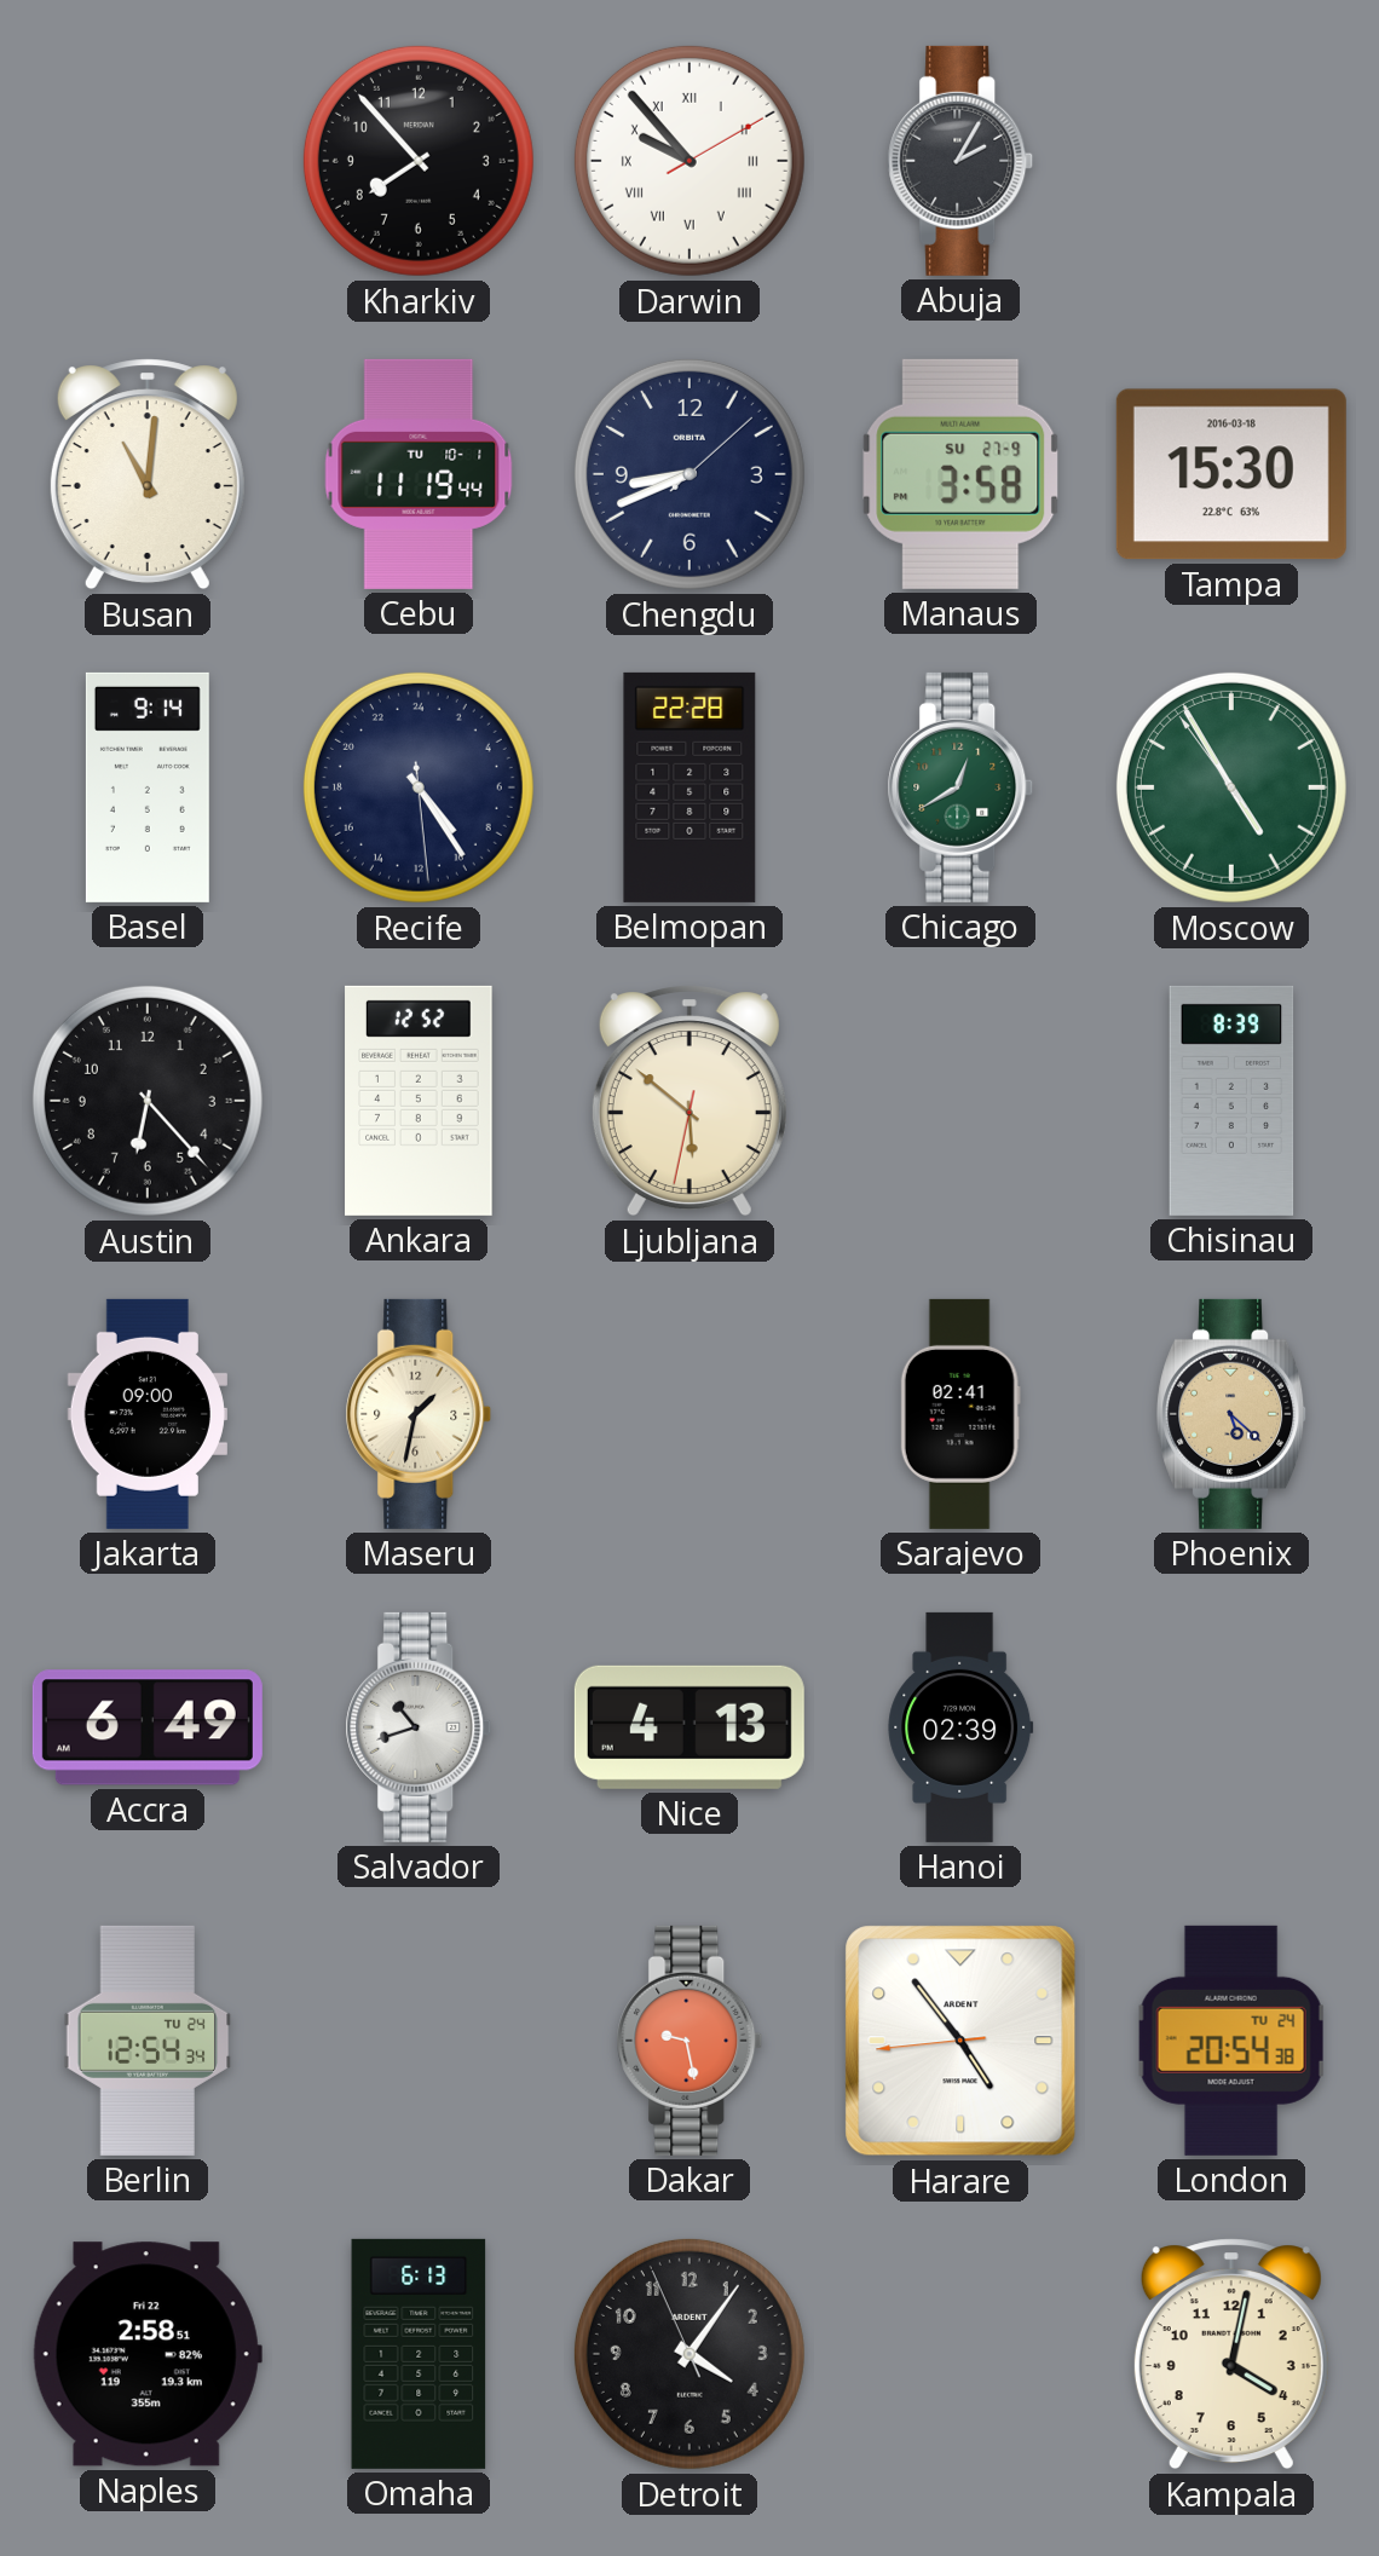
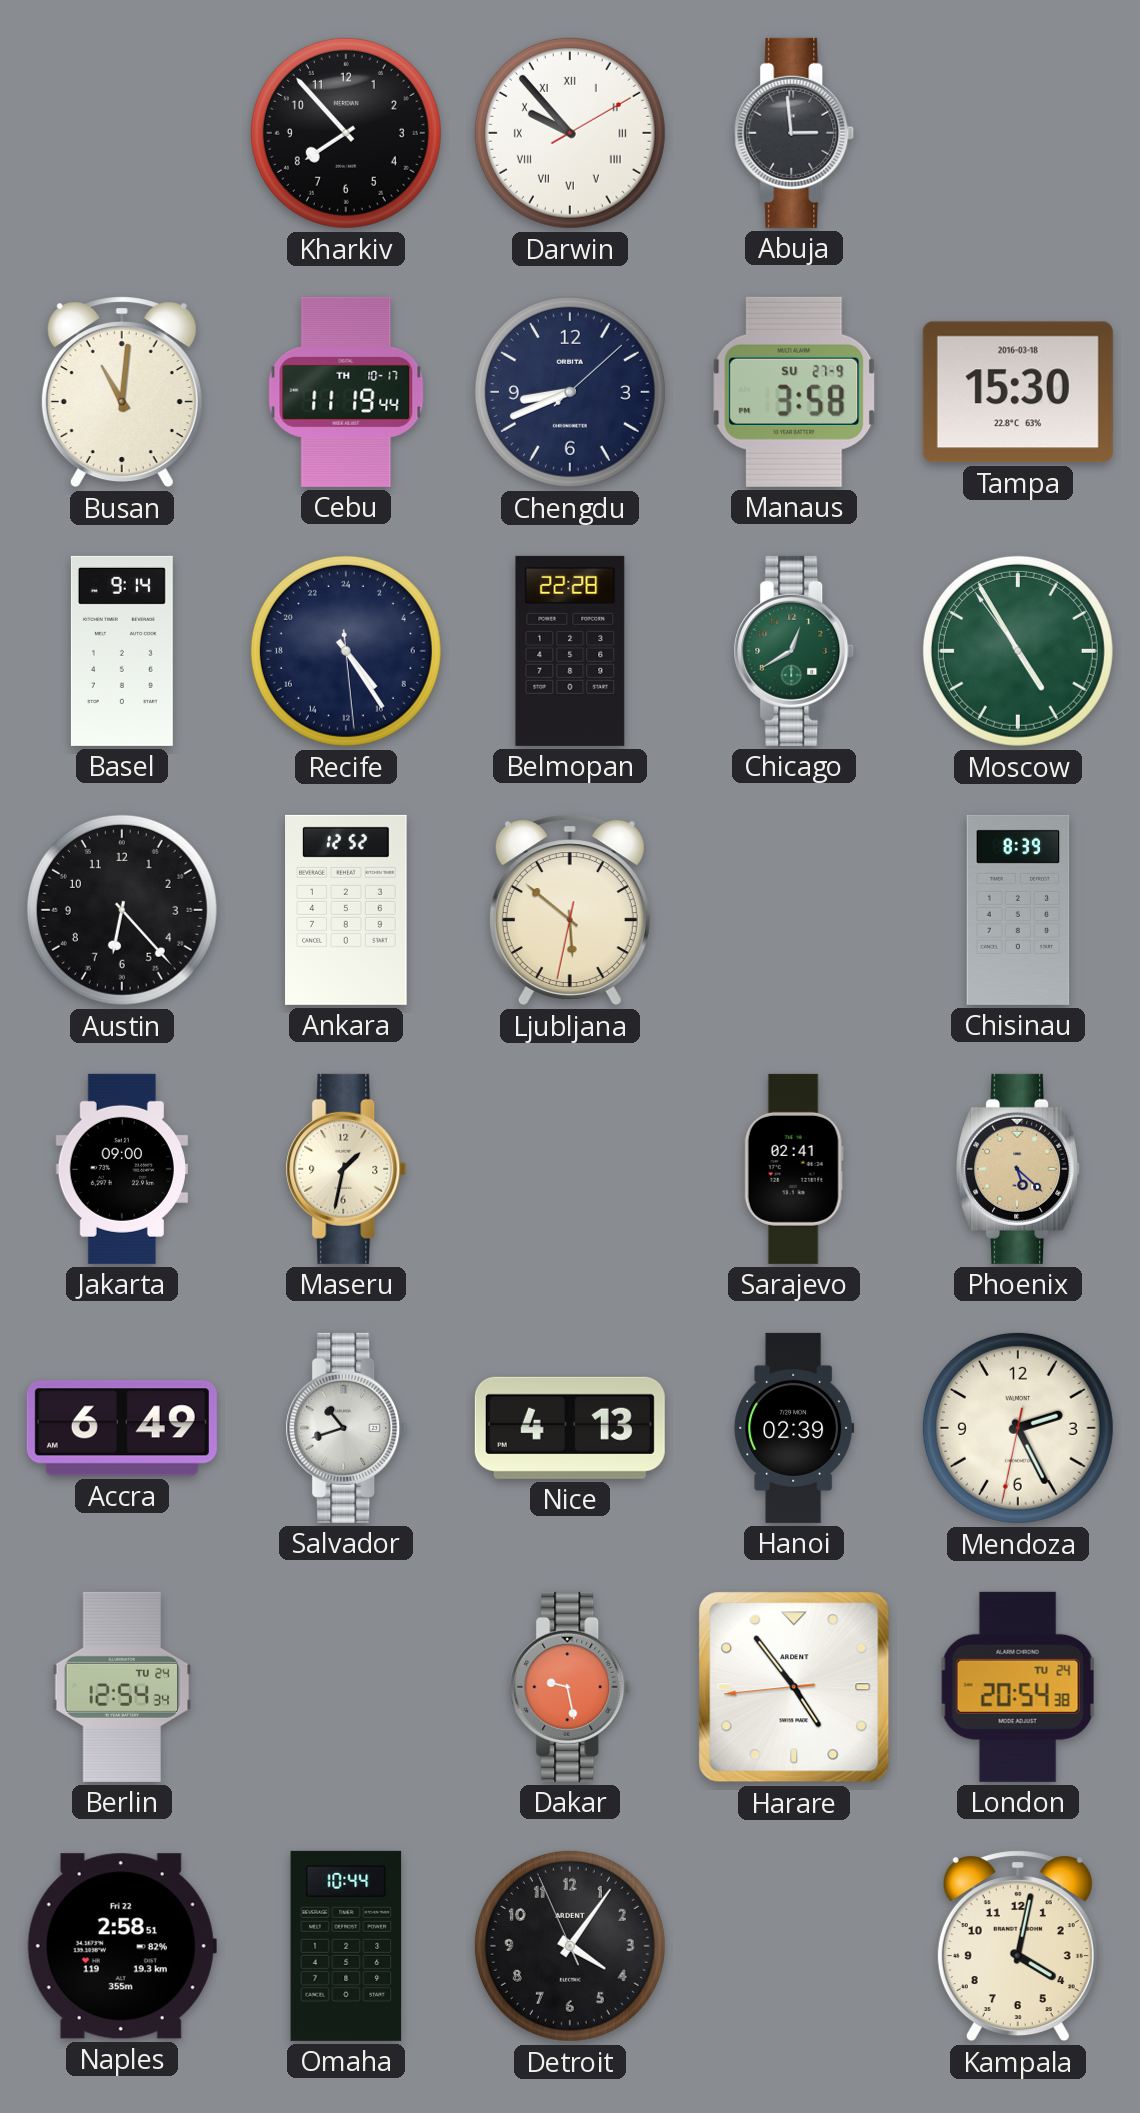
Abuja: 2:05 -> 2:59
Cebu date: TU 10-1 -> TH 10-17
Mendoza: none -> 2:25
Omaha: 6:13 -> 10:44
